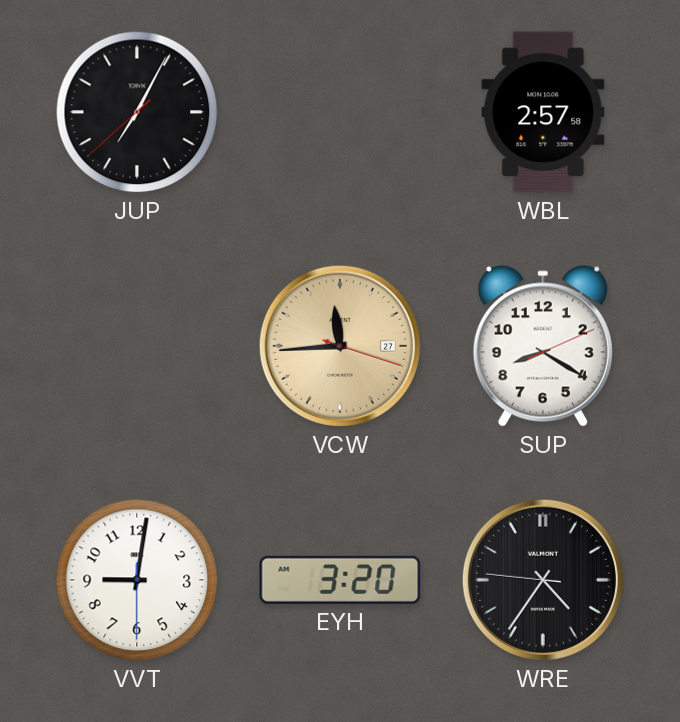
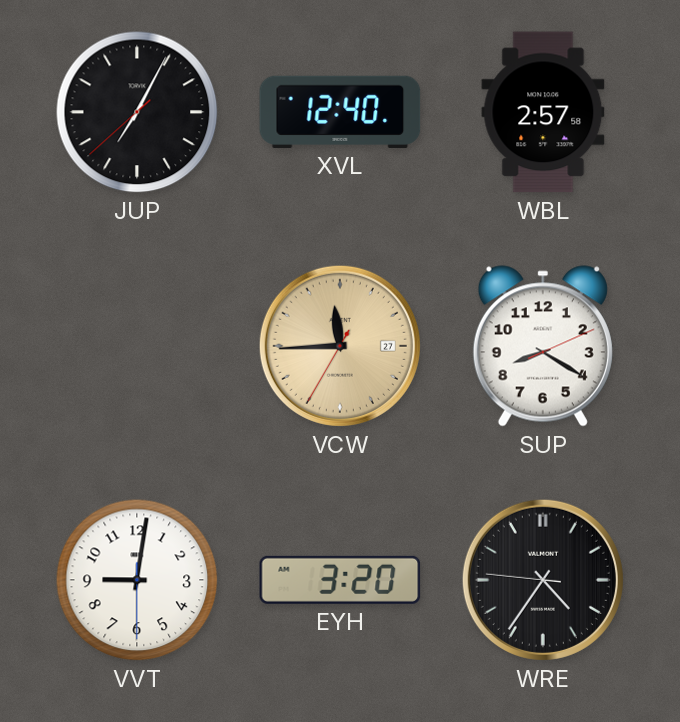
XVL: none -> 12:40
VCW: 11:44:18 -> 11:44:35
